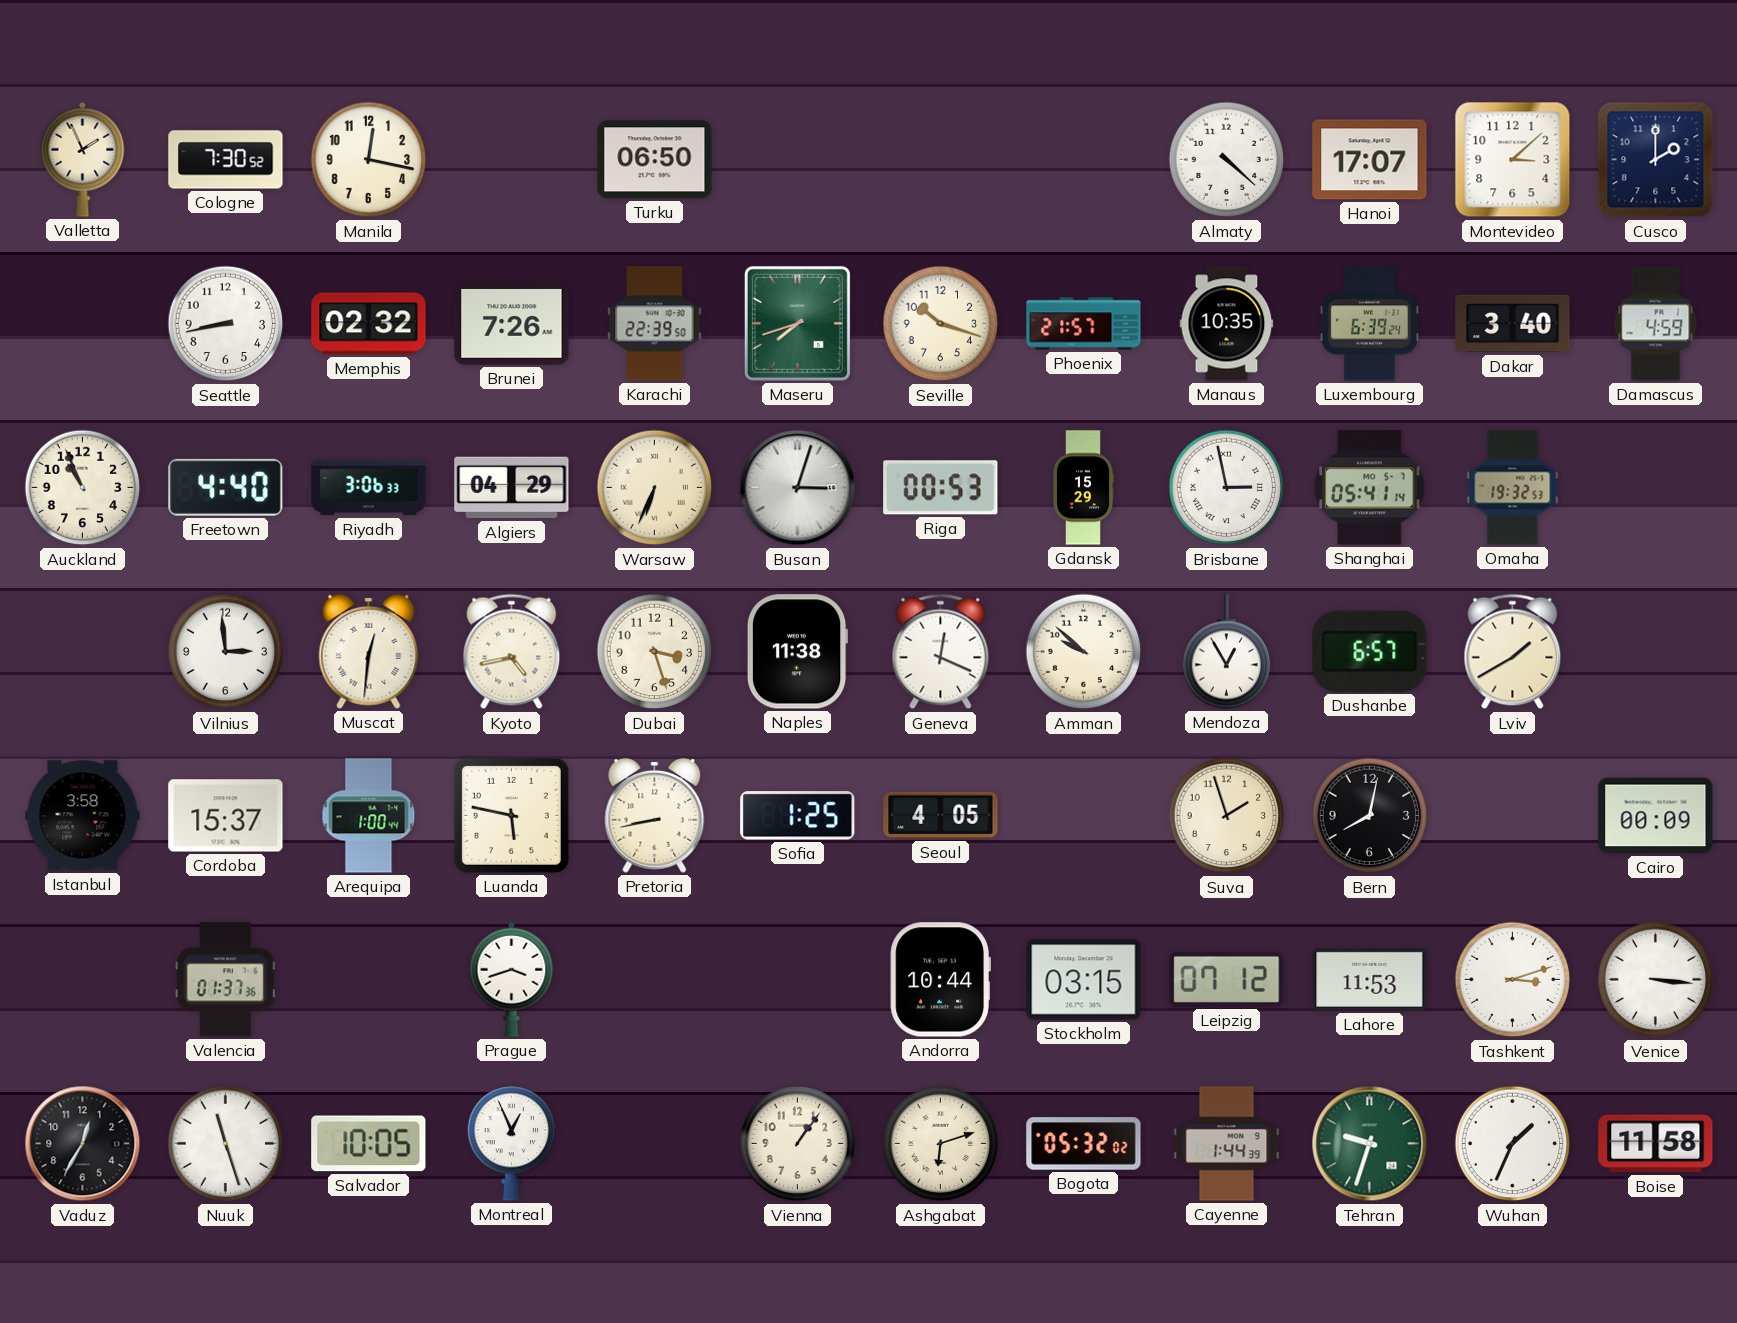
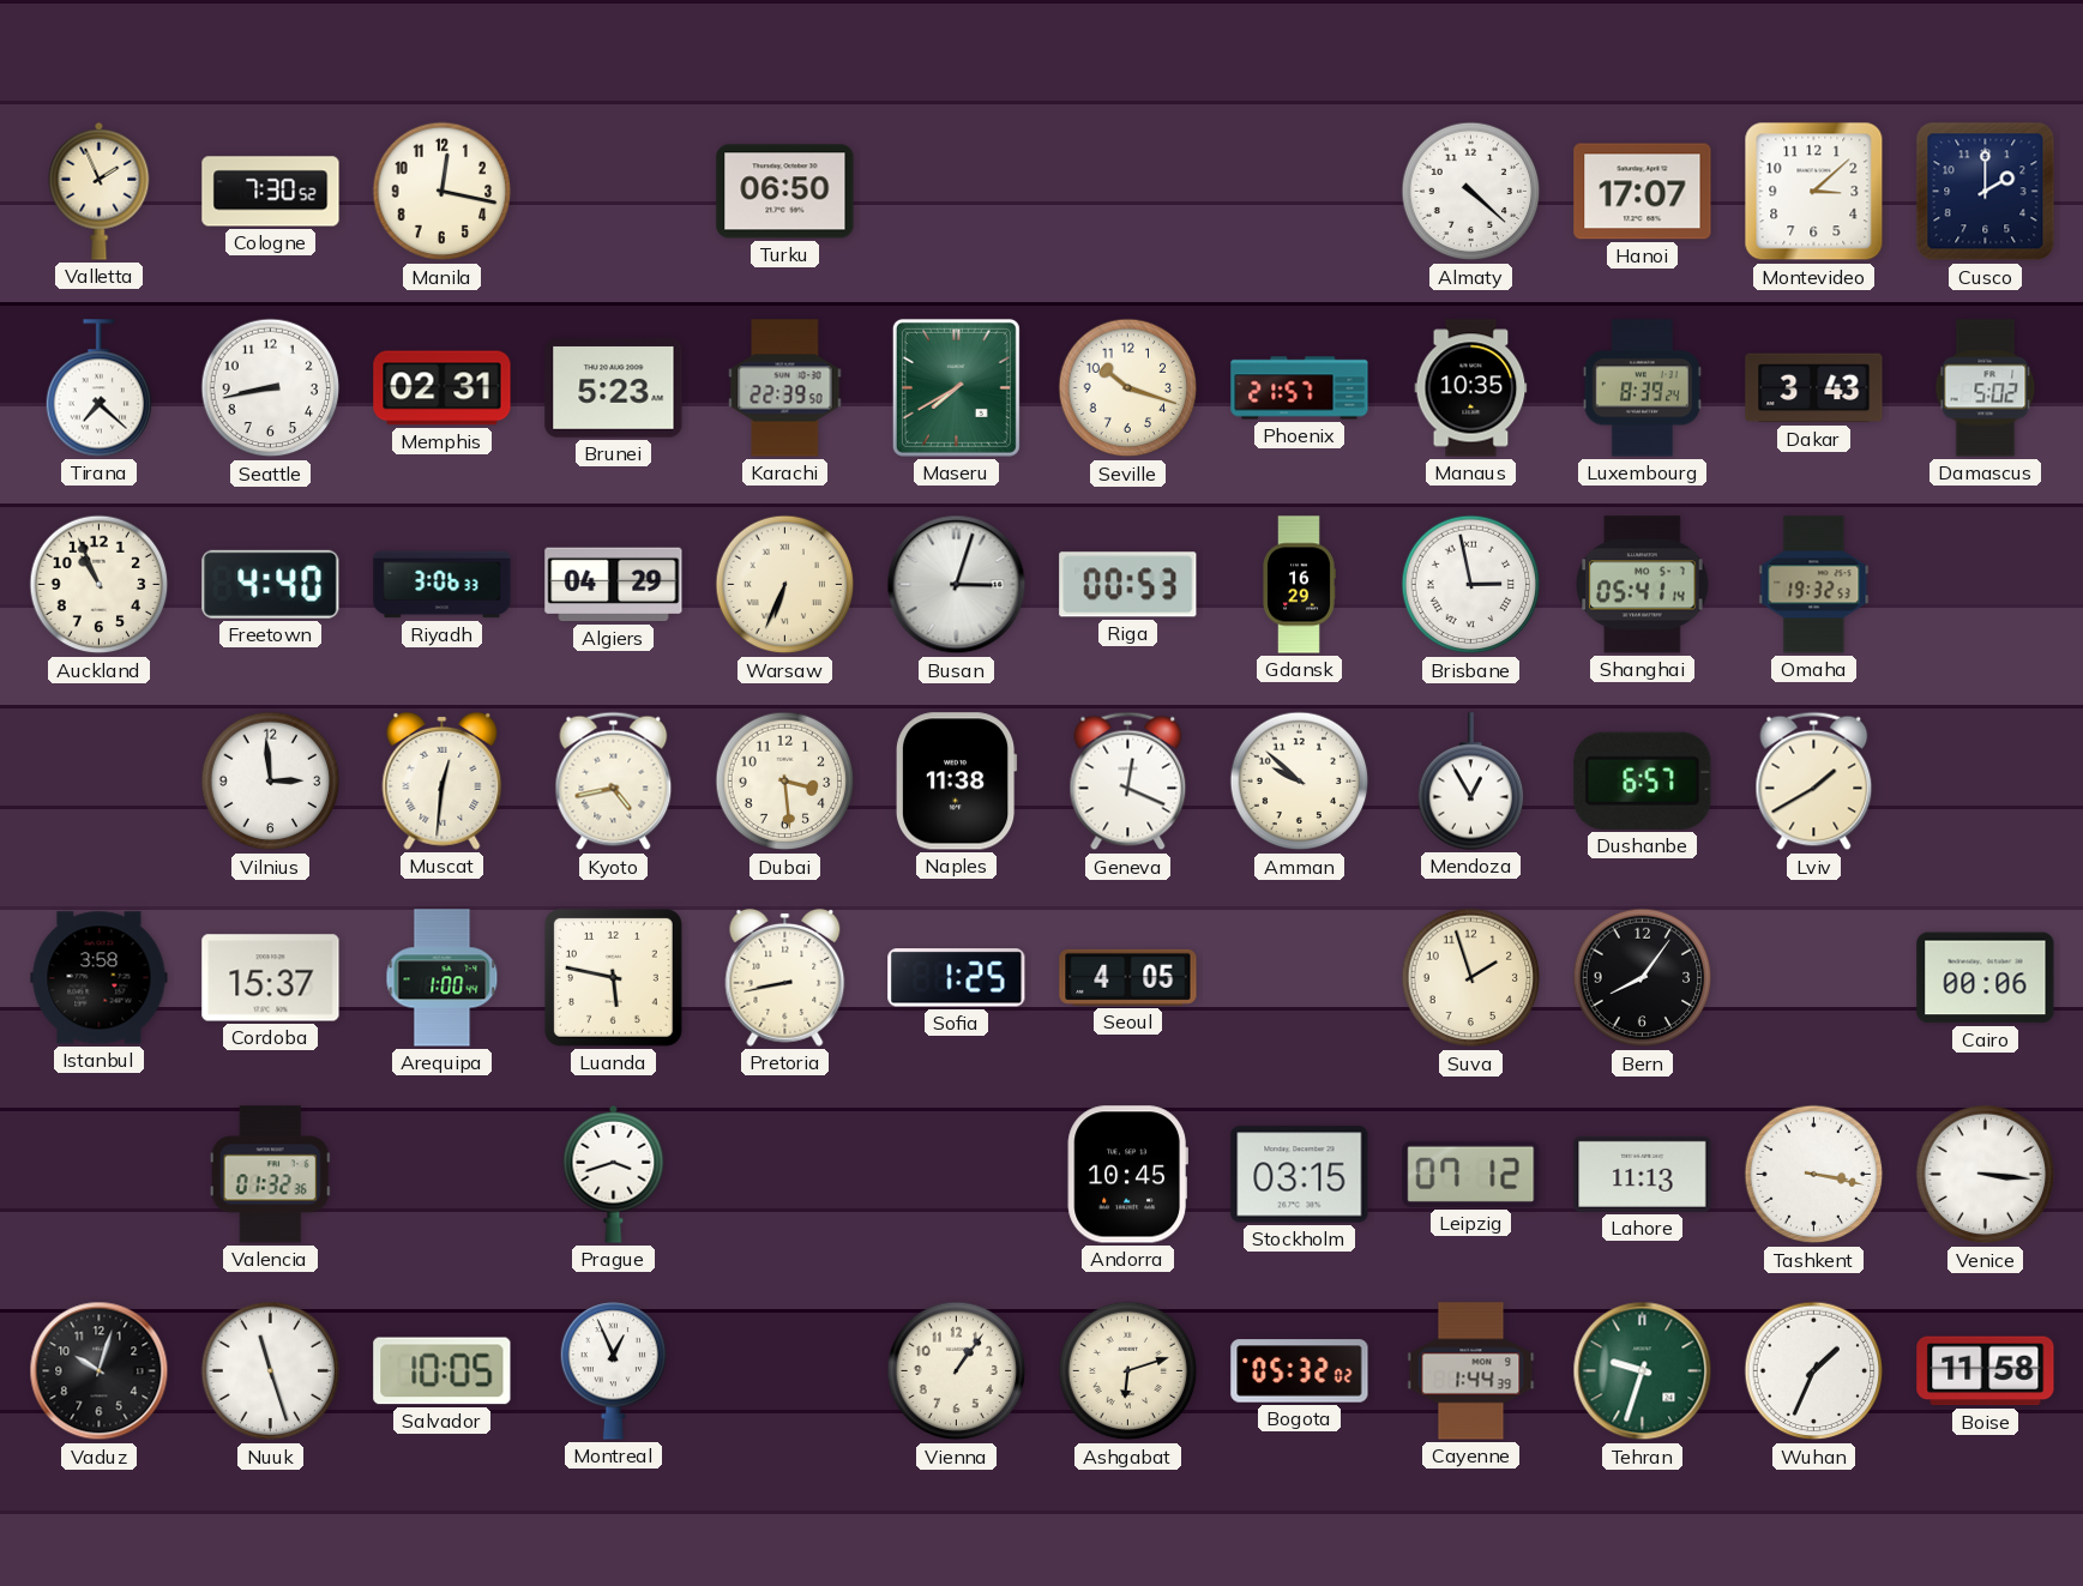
Tirana: none -> 7:22
Memphis: 02:32 -> 02:31
Brunei: 7:26 -> 5:23
Maseru: 7:42 -> 7:40
Luxembourg: 6:39 -> 8:39
Dakar: 3:40 -> 3:43
Damascus: 4:59 -> 5:02
Gdansk: 15:29 -> 16:29
Dubai: 3:27 -> 3:29
Bern: 8:02 -> 8:06
Cairo: 00:09 -> 00:06
Valencia: 01:37 -> 01:32
Andorra: 10:44 -> 10:45
Lahore: 11:53 -> 11:13
Tashkent: 3:12 -> 3:17
Vaduz: 12:35 -> 10:03
